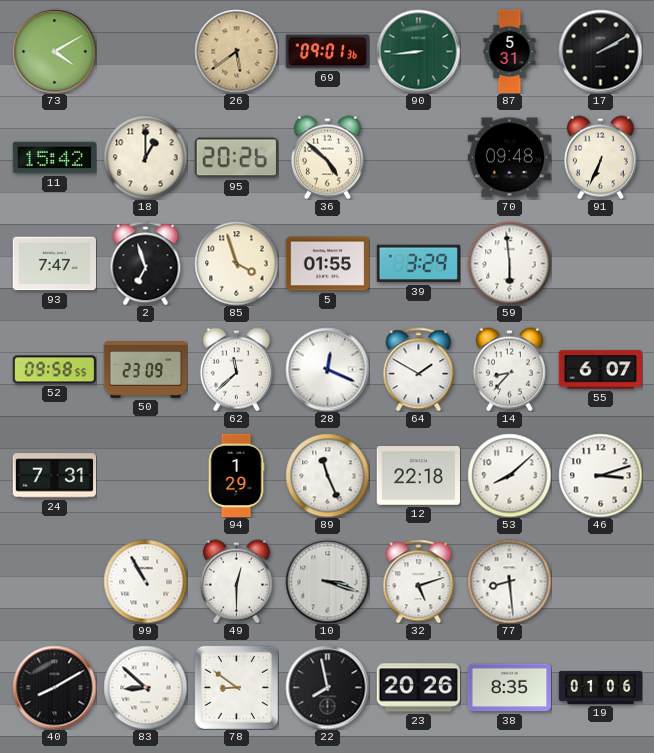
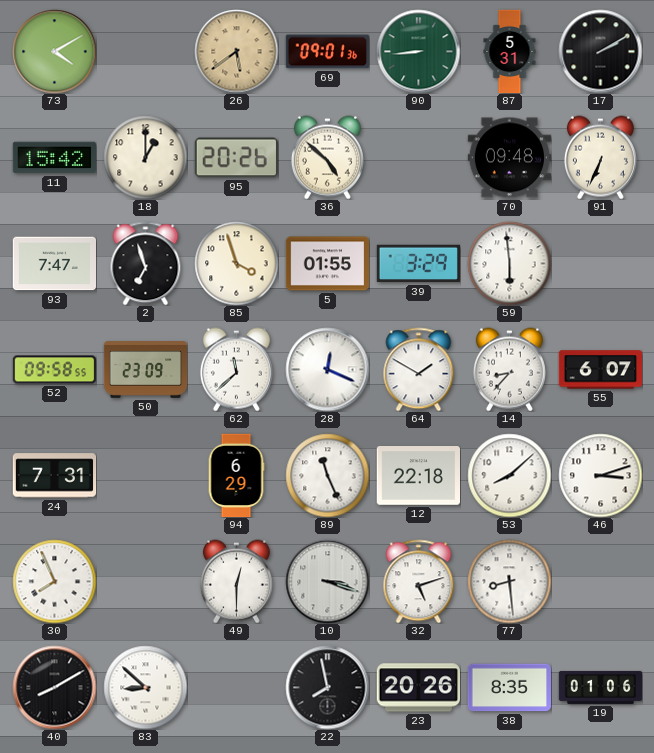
94: 1:29 -> 6:29
30: none -> 7:56
99: 10:55 -> none
78: 8:51 -> none
